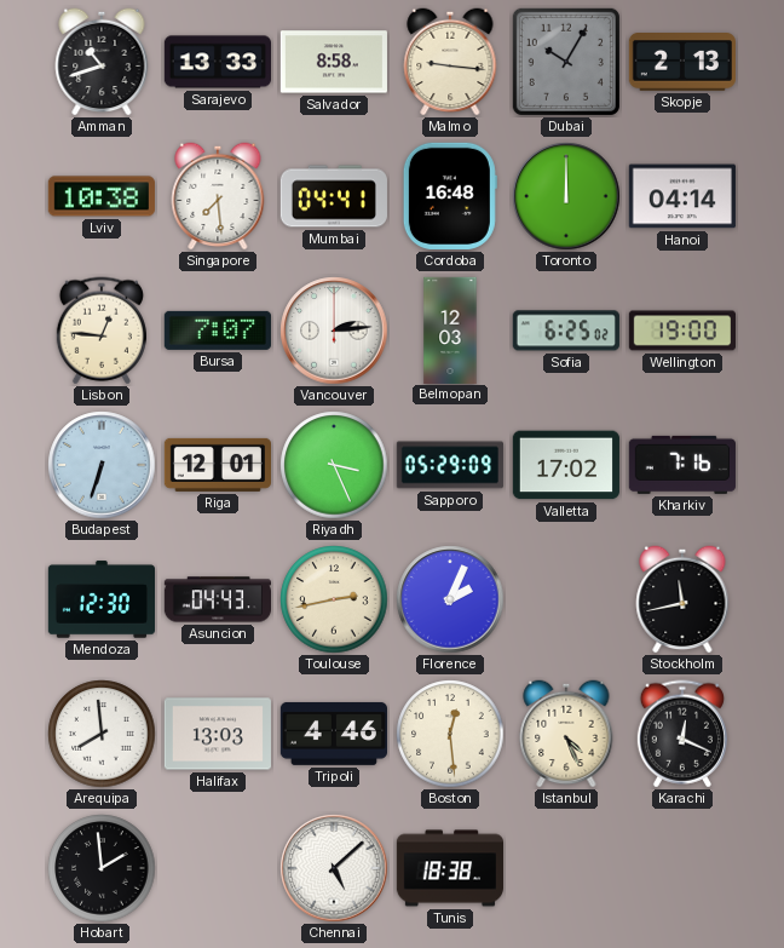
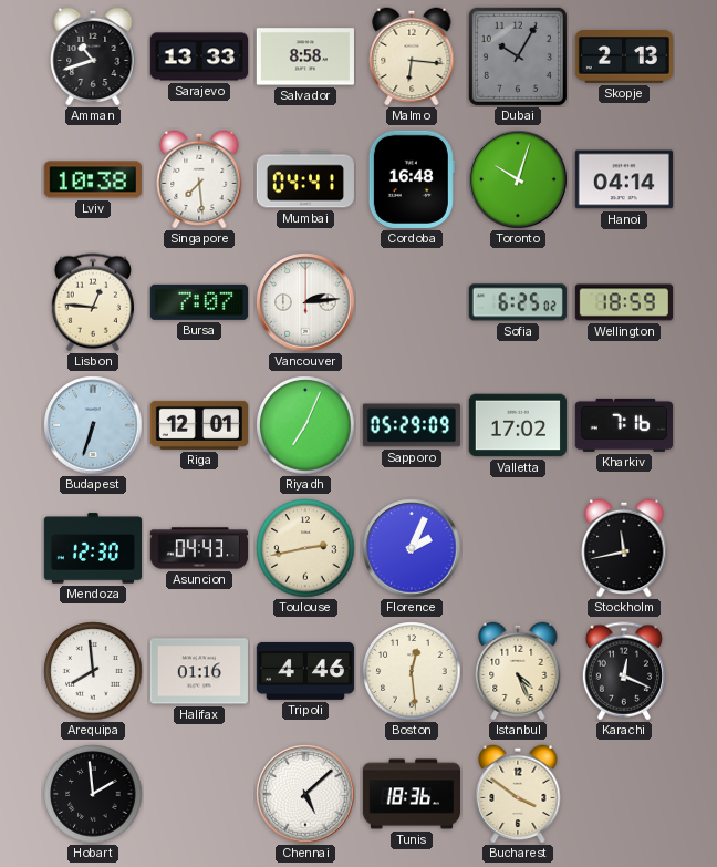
Malmo: 9:16 -> 6:16
Toronto: 12:00 -> 10:03
Belmopan: 12:03 -> none
Wellington: 19:00 -> 18:59
Riyadh: 3:26 -> 7:04
Halifax: 13:03 -> 01:16
Tunis: 18:38 -> 18:36
Bucharest: none -> 3:51
